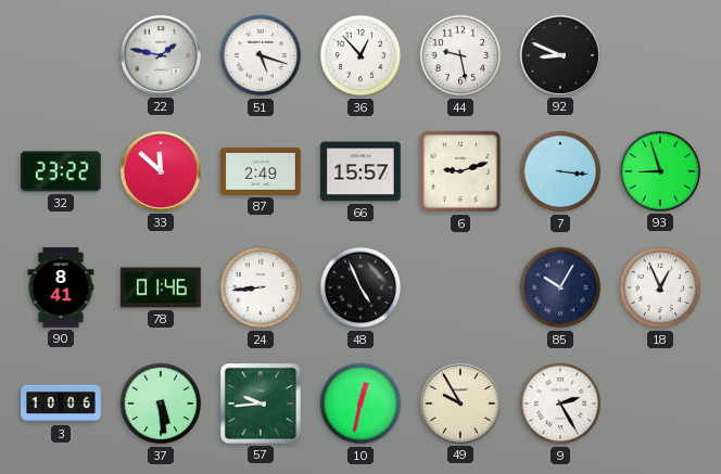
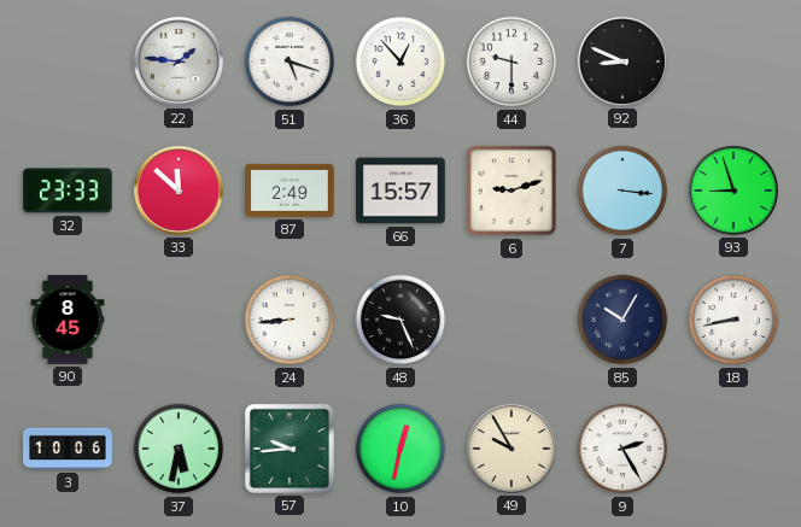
22: 1:47 -> 1:46
44: 9:28 -> 9:30
32: 23:22 -> 23:33
90: 8:41 -> 8:45
78: 01:46 -> none
48: 4:56 -> 9:26
18: 12:56 -> 8:43
37: 5:29 -> 5:32
